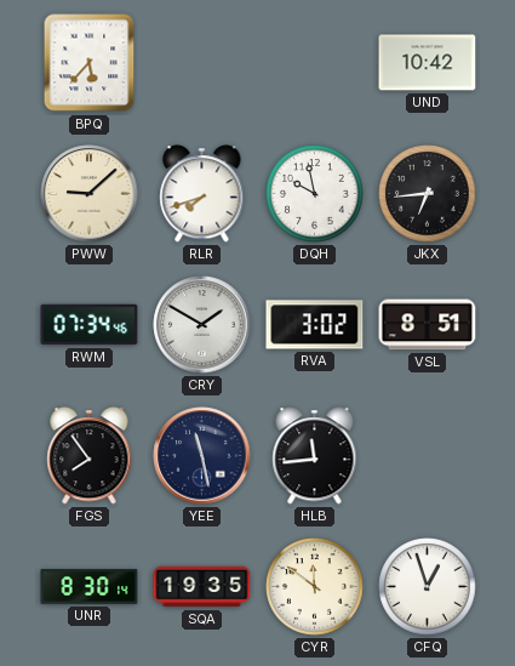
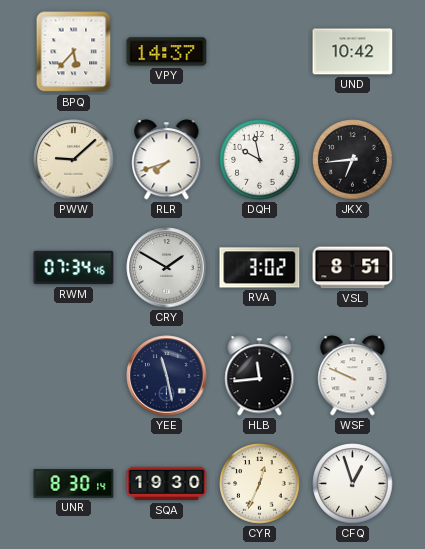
VPY: none -> 14:37
FGS: 7:54 -> none
WSF: none -> 9:49
SQA: 19:35 -> 19:30
CYR: 11:51 -> 12:34
